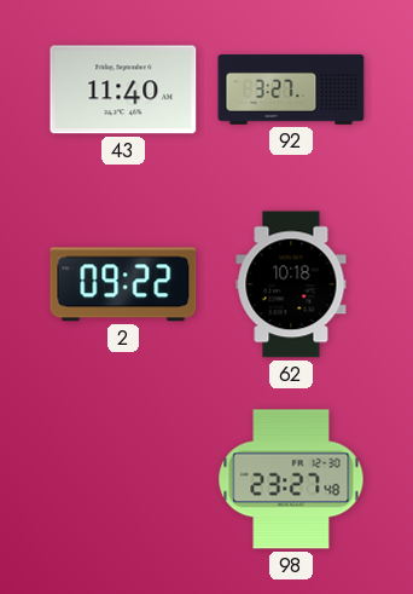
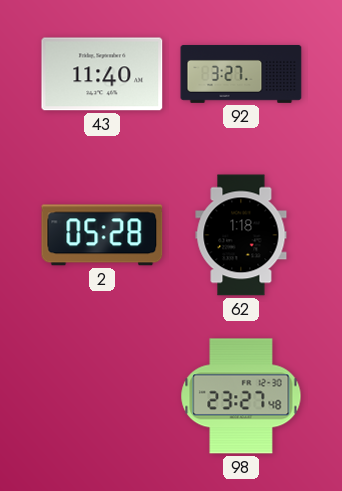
2: 09:22 -> 05:28
62: 10:18 -> 1:18
